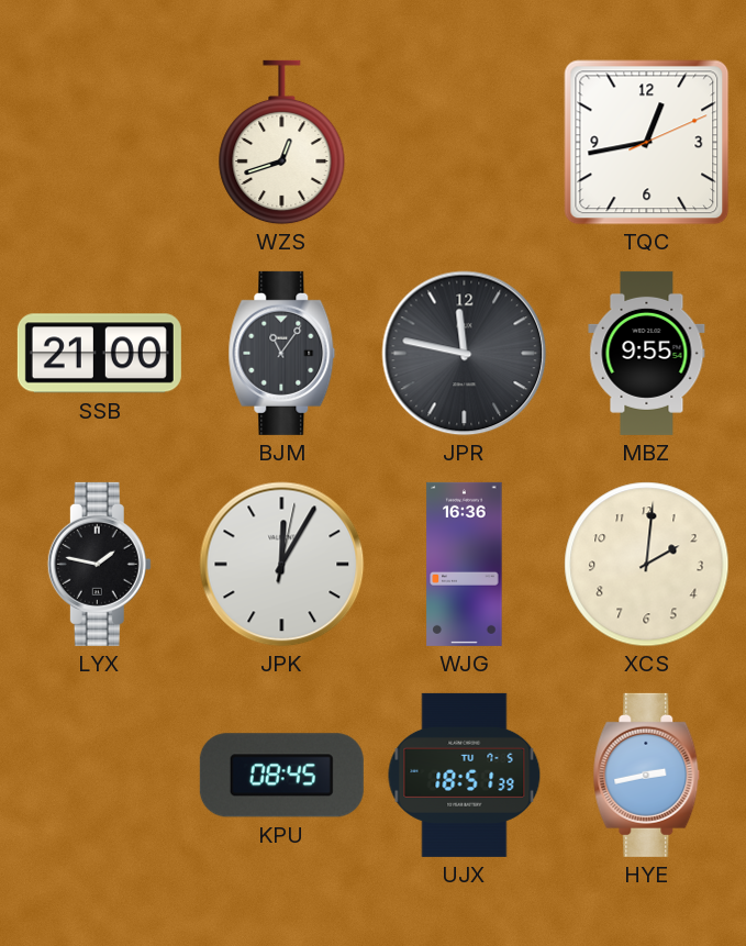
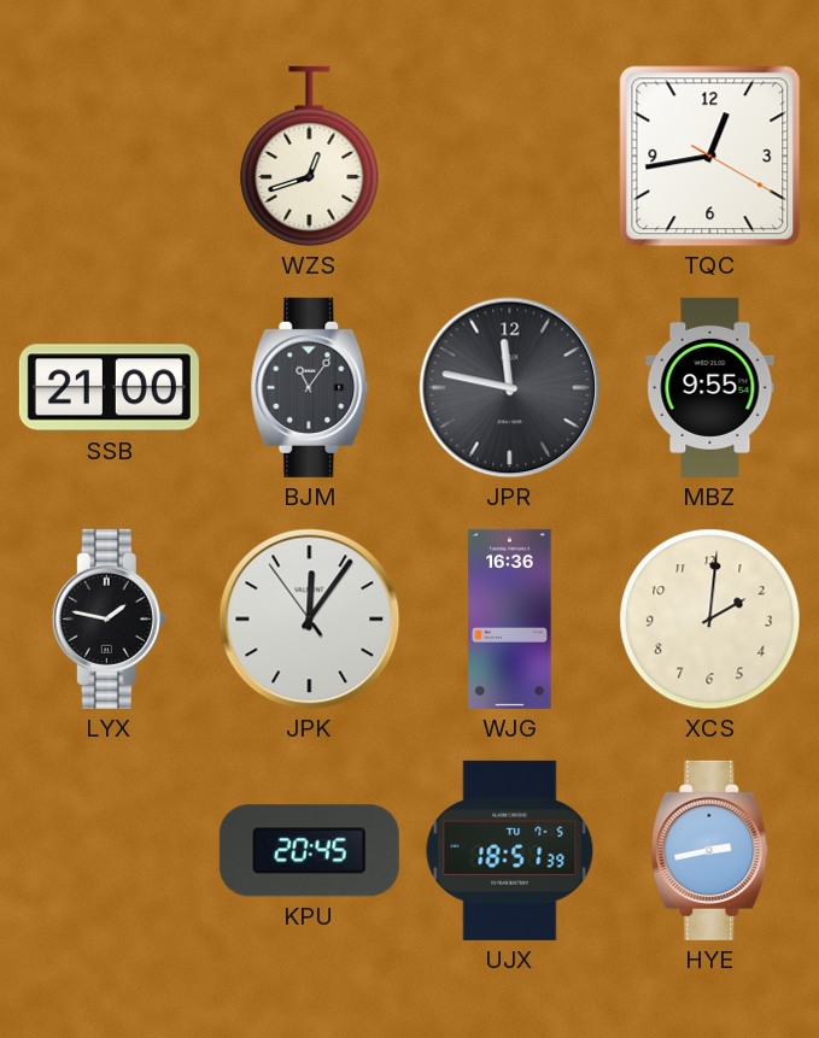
TQC: 12:43:11 -> 12:43:20
JPK: 12:05:02 -> 12:05:54
KPU: 08:45 -> 20:45
